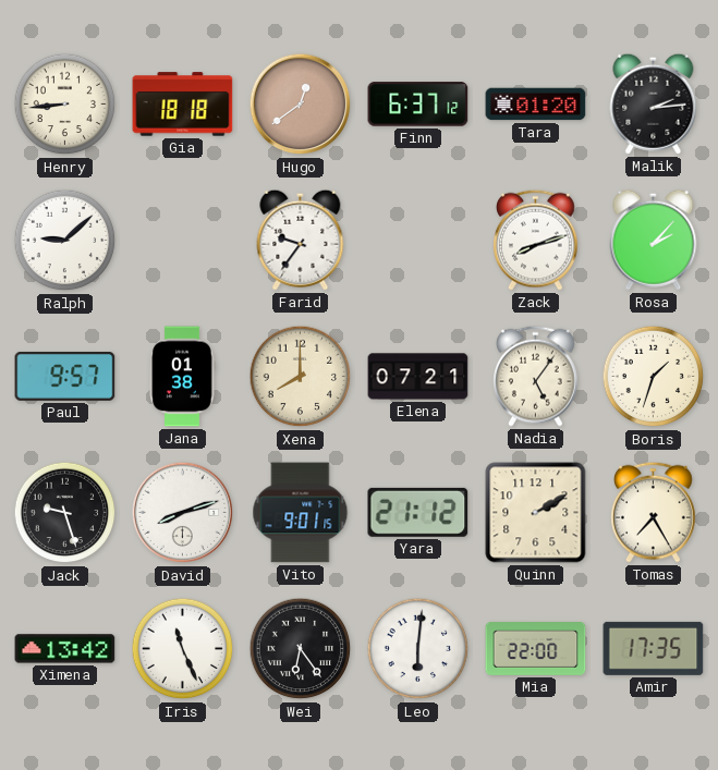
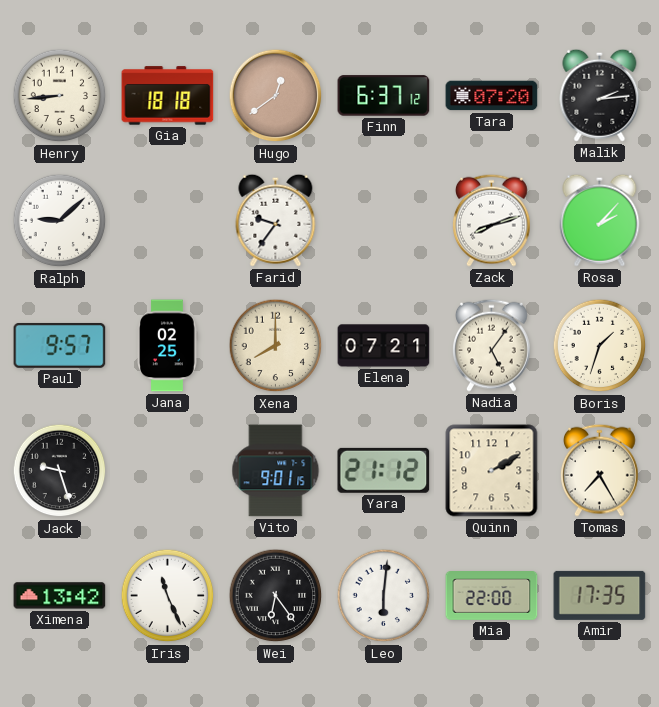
Tara: 01:20 -> 07:20
Jana: 01:38 -> 02:25
David: 8:12 -> none
